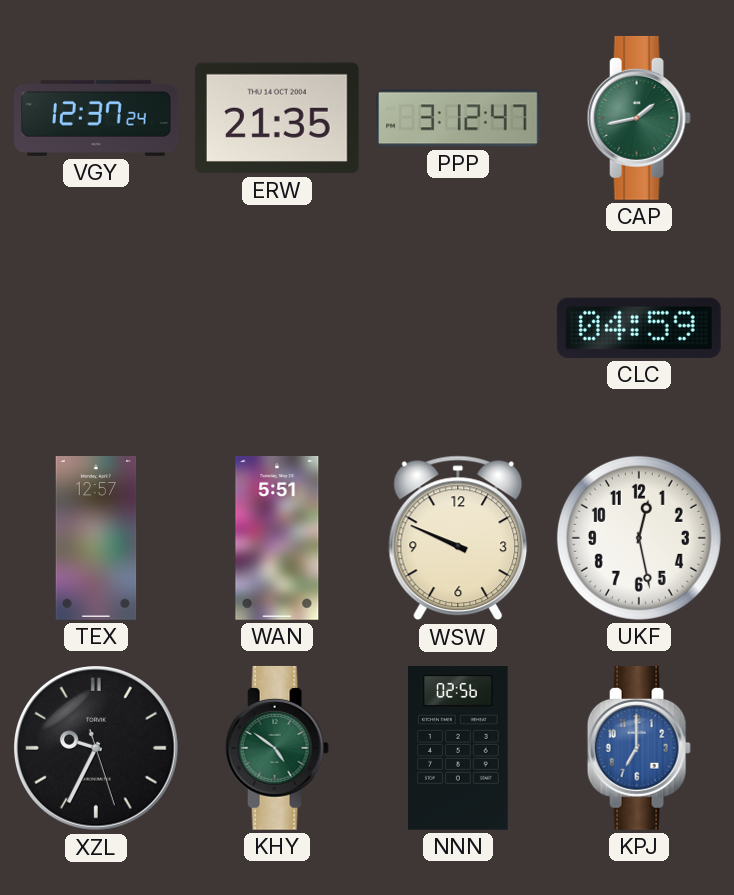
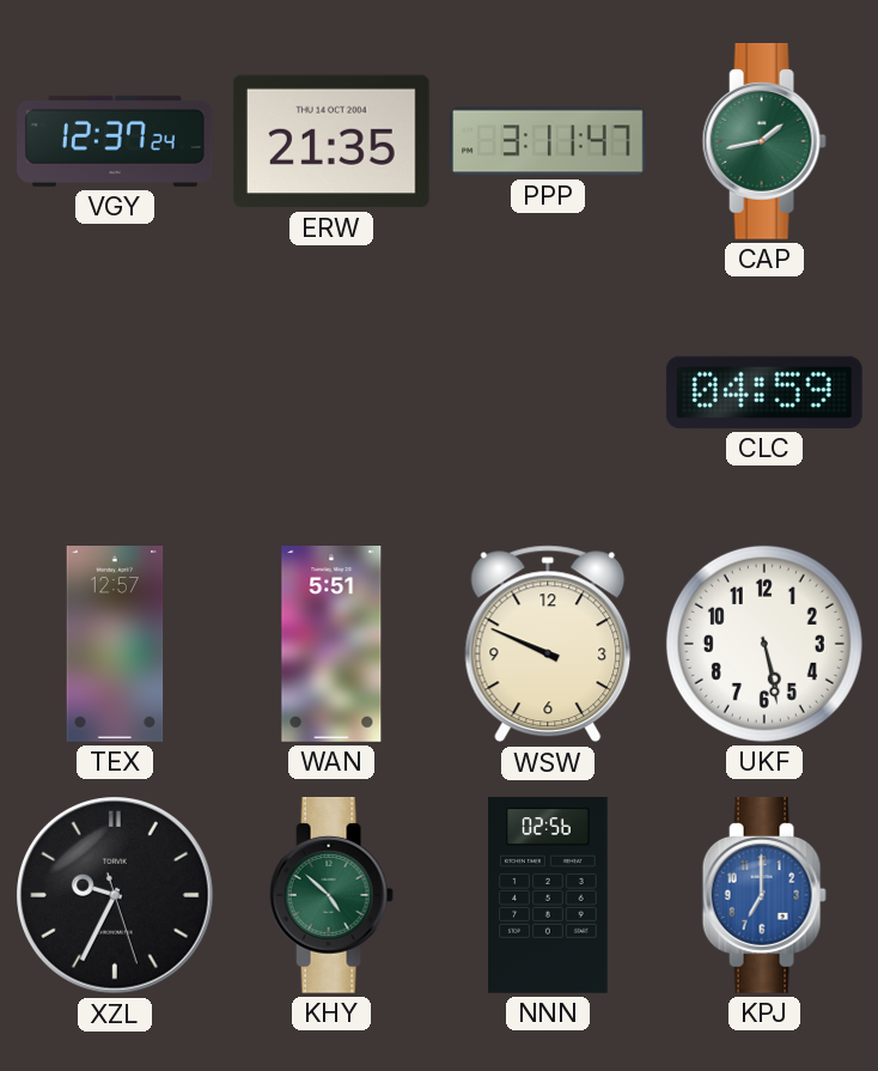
PPP: 3:12 -> 3:11
UKF: 12:28 -> 5:28
KHY: 4:51 -> 4:52
